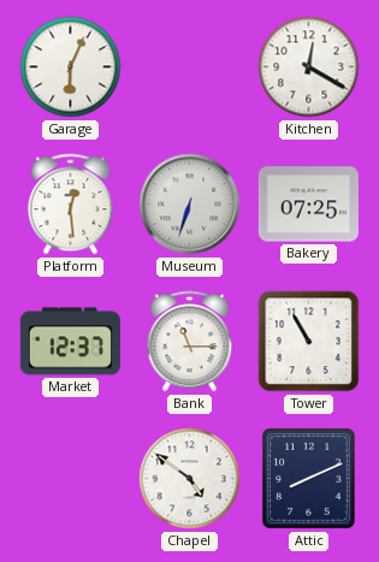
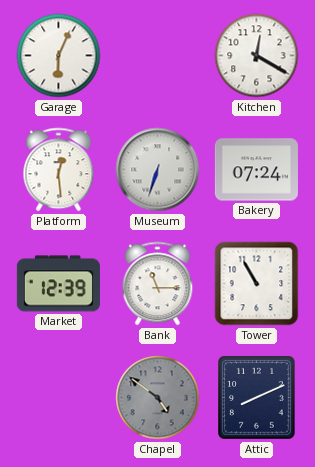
Bakery: 07:25 -> 07:24
Market: 12:37 -> 12:39
Chapel dial: white -> grey
